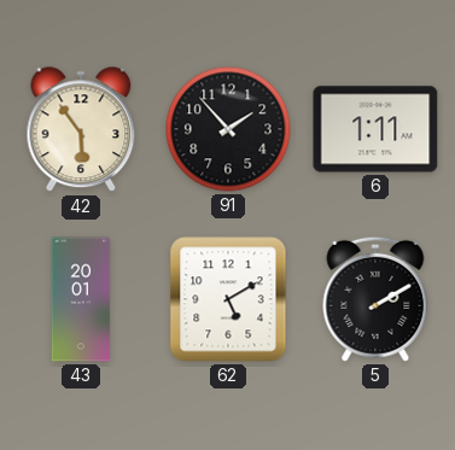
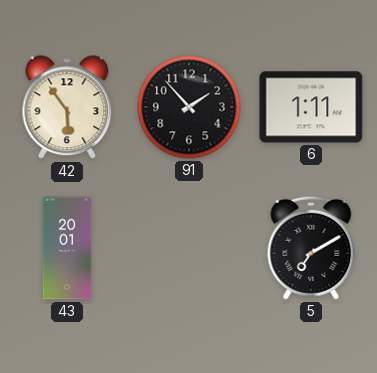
62: 5:10 -> none
5: 2:10 -> 7:10
